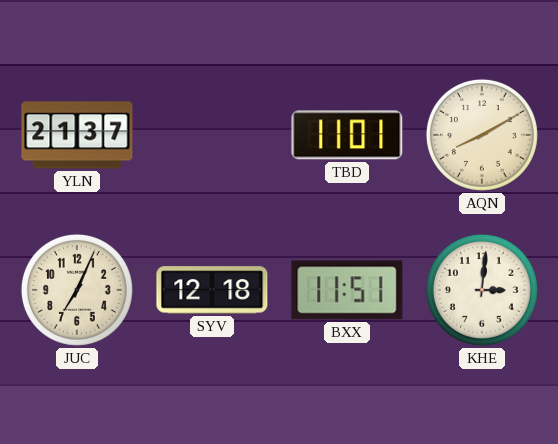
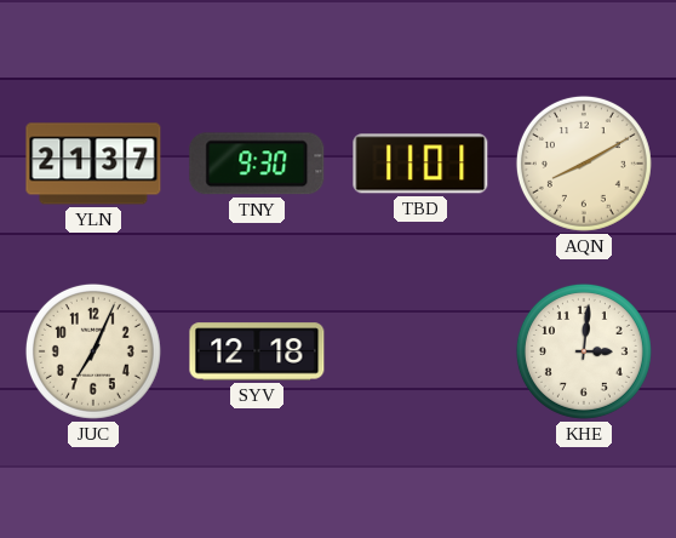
TNY: none -> 9:30
BXX: 11:51 -> none
